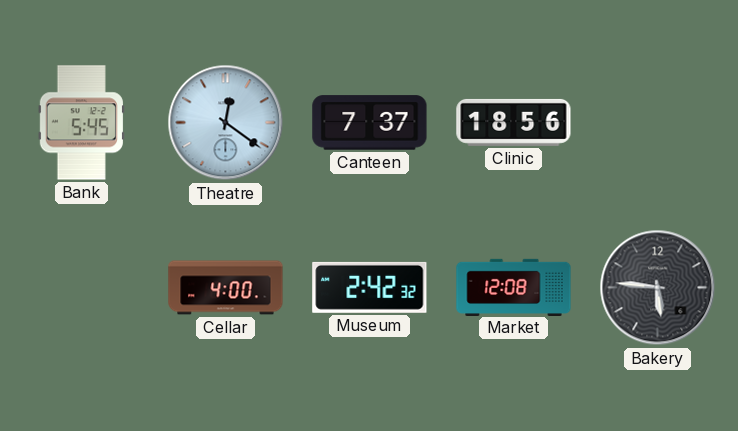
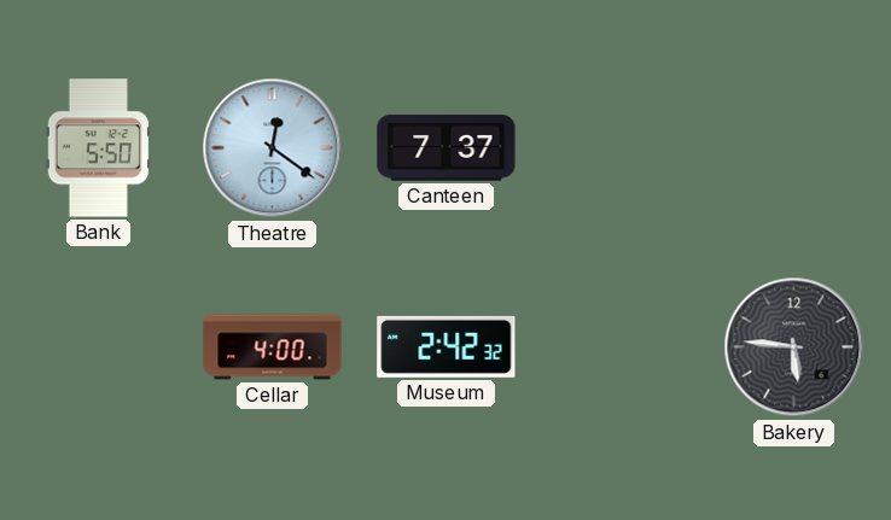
Bank: 5:45 -> 5:50
Clinic: 18:56 -> none
Market: 12:08 -> none
